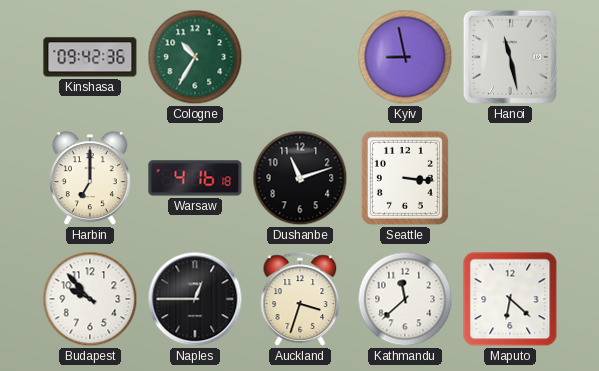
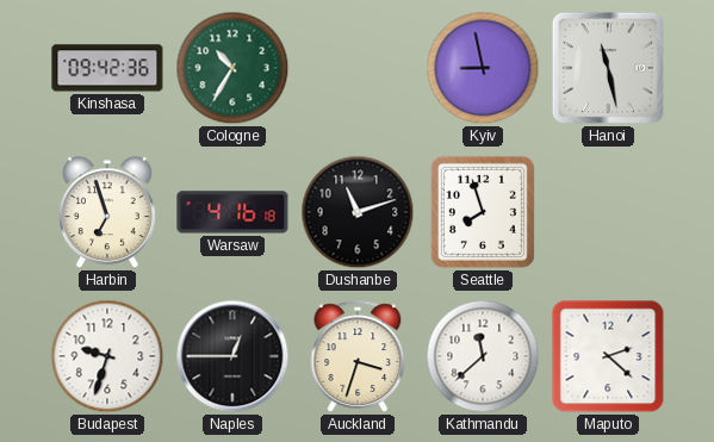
Harbin: 7:00 -> 6:57
Seattle: 3:16 -> 7:57
Budapest: 9:53 -> 9:33
Maputo: 6:22 -> 2:22
